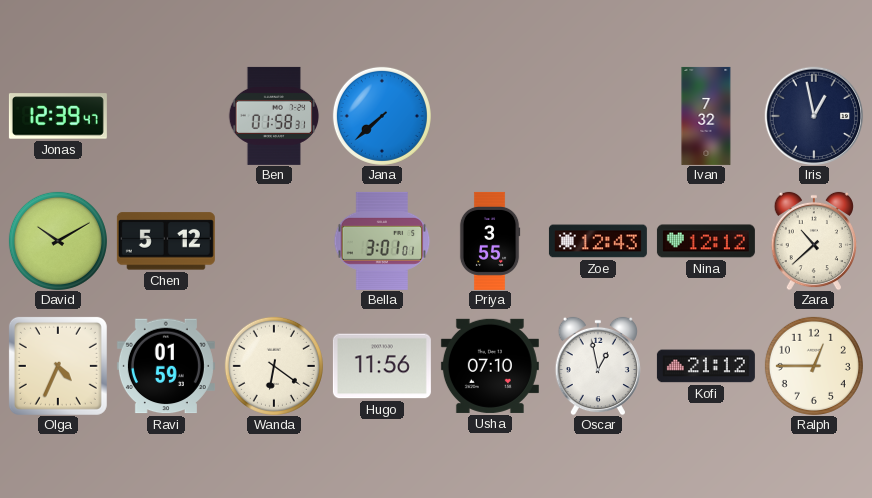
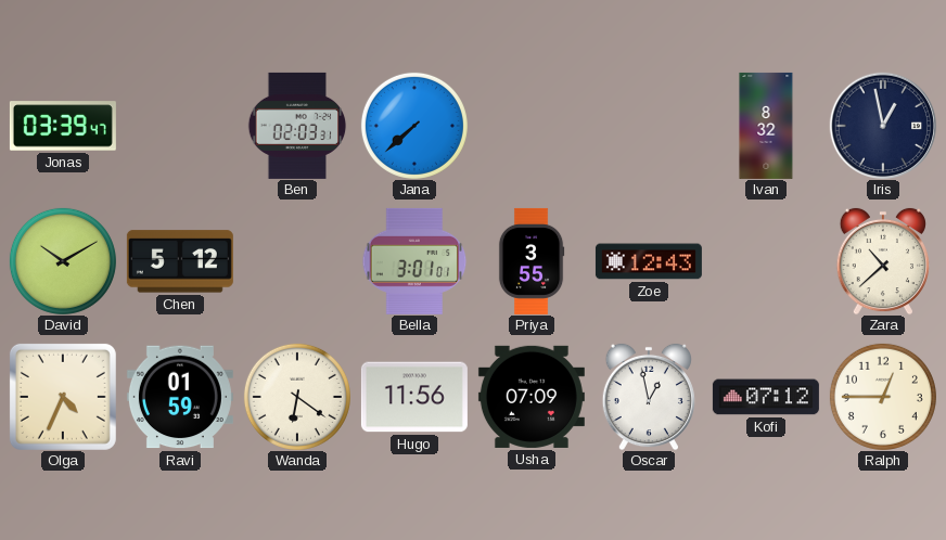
Jonas: 12:39 -> 03:39
Ben: 01:58 -> 02:03
Ivan: 7:32 -> 8:32
Nina: 12:12 -> none
Usha: 07:10 -> 07:09
Kofi: 21:12 -> 07:12
